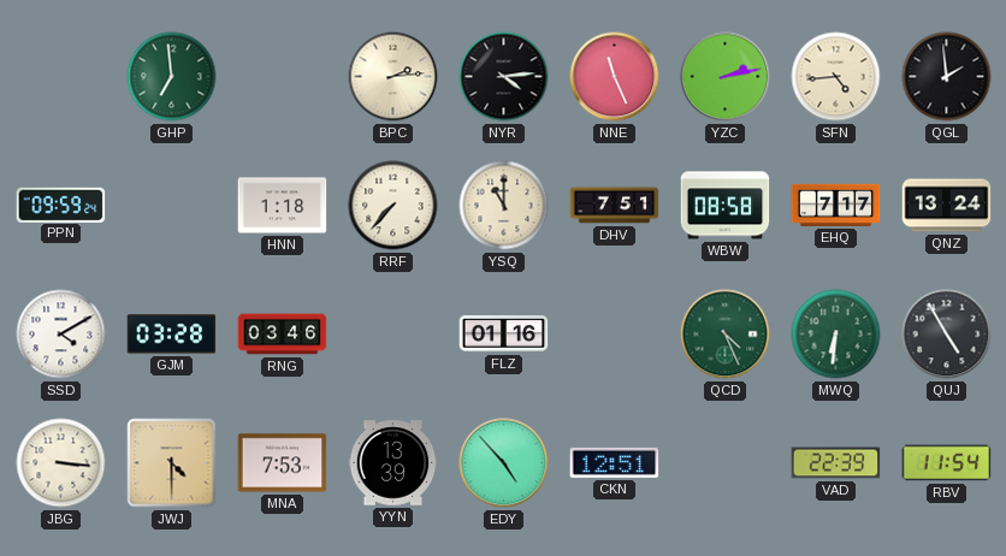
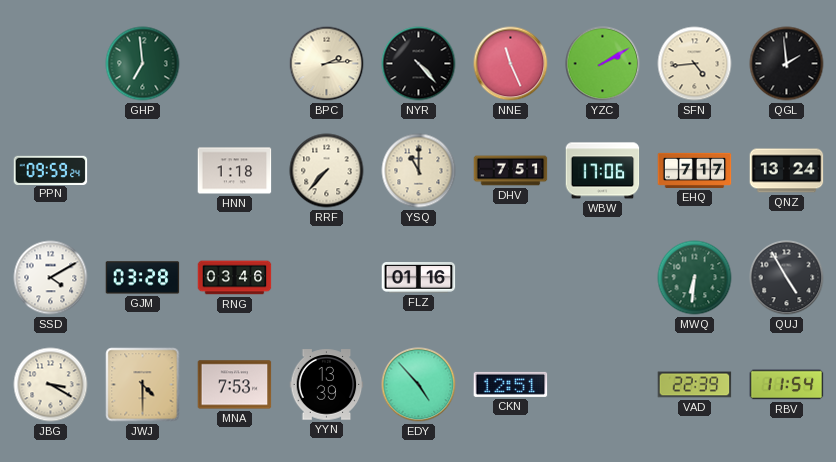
NYR: 4:14 -> 4:23
YZC: 2:13 -> 2:10
WBW: 08:58 -> 17:06
QCD: 4:26 -> none
JBG: 3:16 -> 3:20
